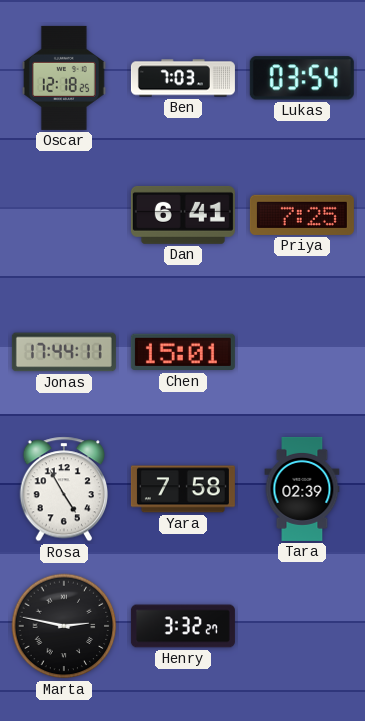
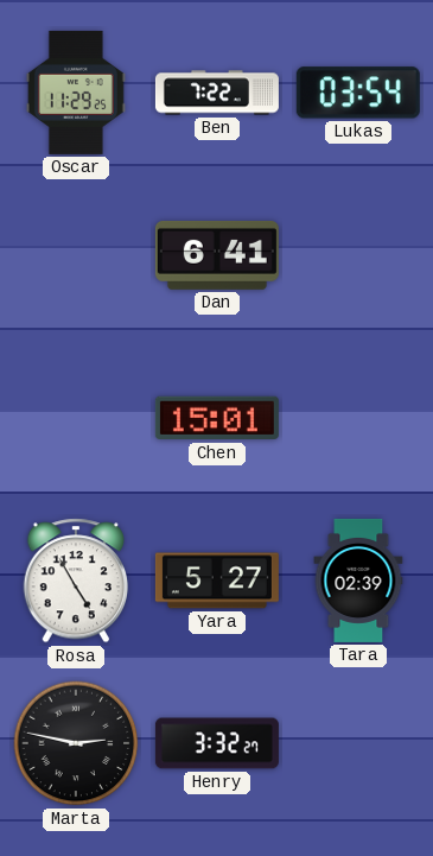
Oscar: 12:18 -> 11:29
Ben: 7:03 -> 7:22
Priya: 7:25 -> none
Jonas: 17:44 -> none
Yara: 7:58 -> 5:27
